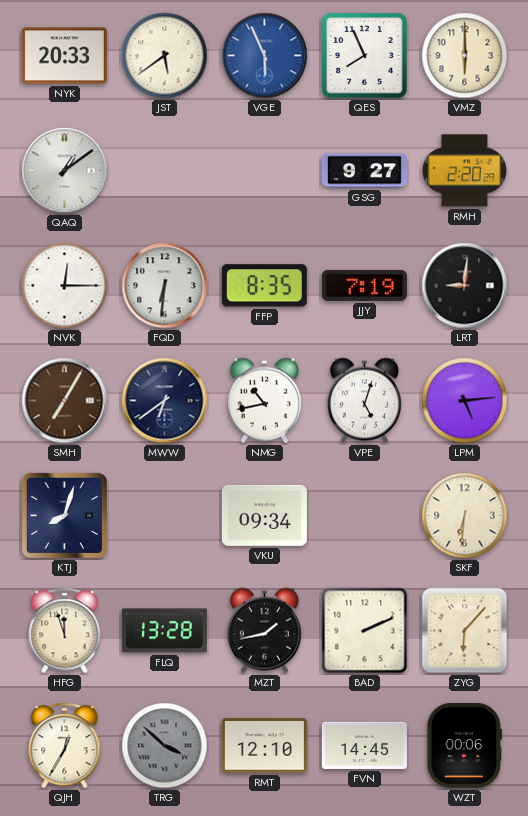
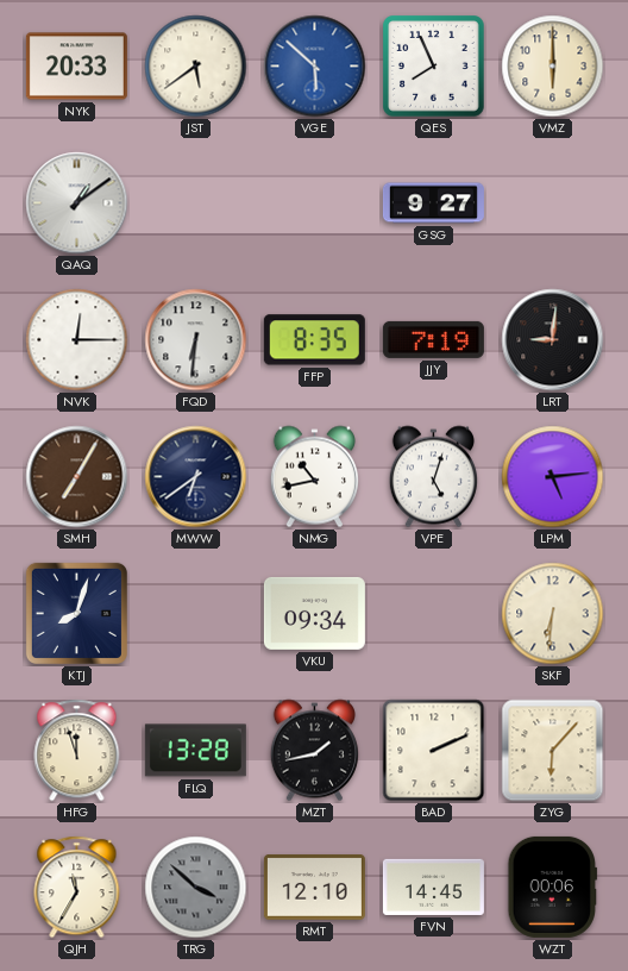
VGE: 5:56 -> 5:52
RMH: 2:20 -> none
QJH: 12:35 -> 11:35
